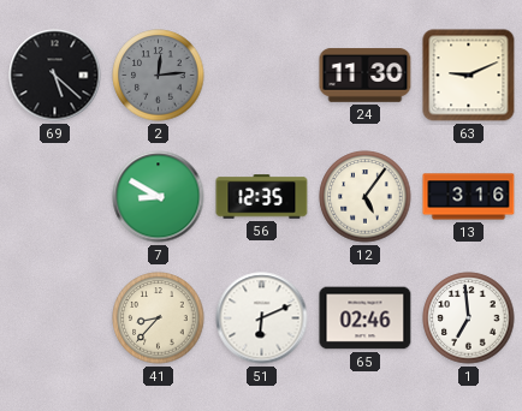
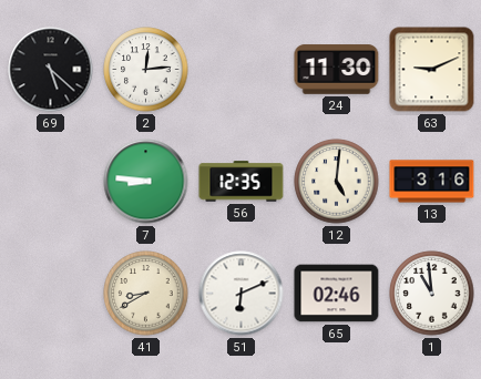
2 dial: grey -> white
7: 8:50 -> 8:46
12: 5:06 -> 5:01
41: 8:37 -> 8:40
1: 6:59 -> 10:59
